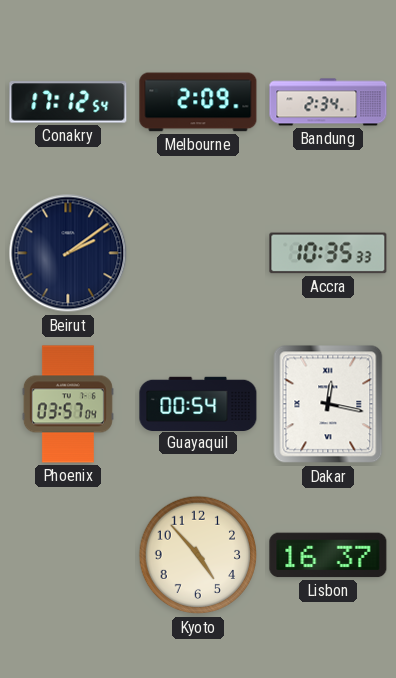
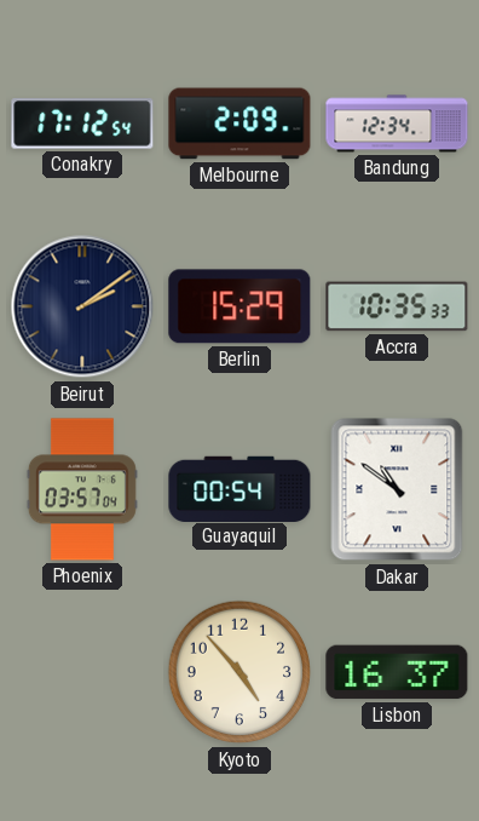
Bandung: 2:34 -> 12:34
Berlin: none -> 15:29
Dakar: 12:17 -> 10:51
